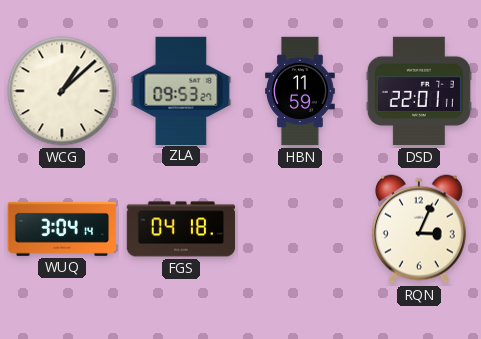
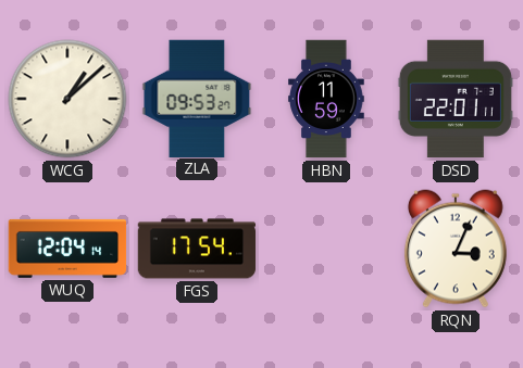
WUQ: 3:04 -> 12:04
FGS: 04:18 -> 17:54
